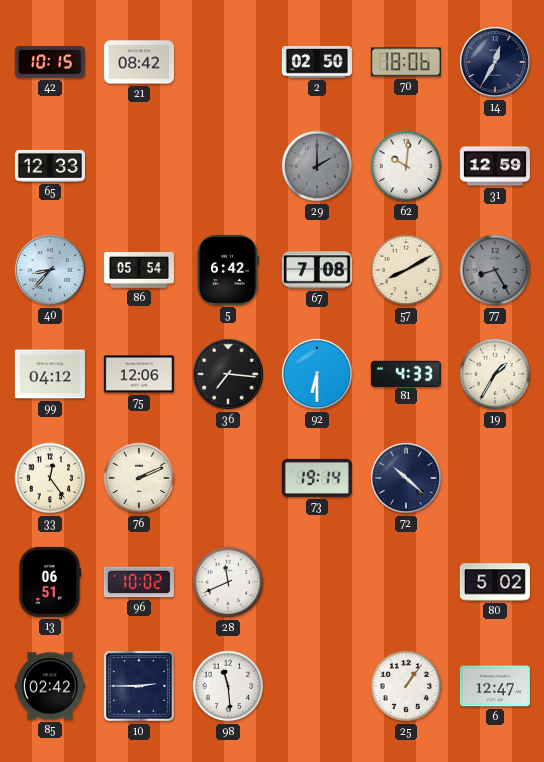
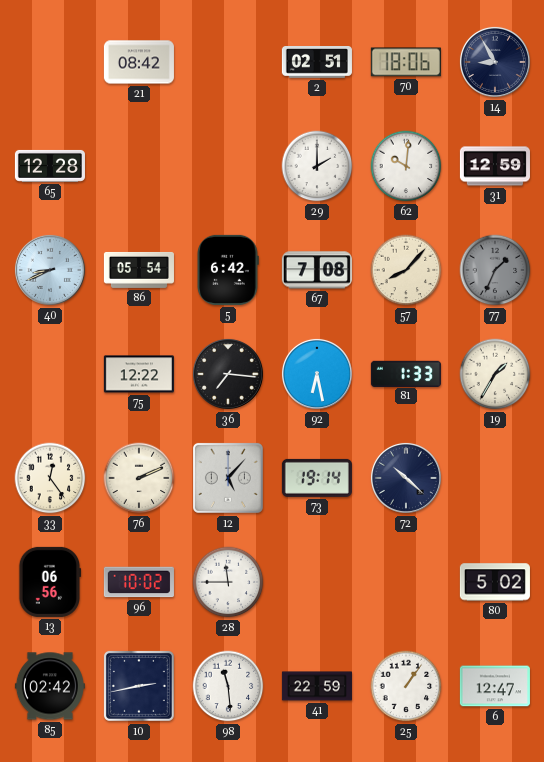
42: 10:15 -> none
2: 02:50 -> 02:51
14: 12:35 -> 8:55
65: 12:33 -> 12:28
29 dial: grey -> white
40: 8:37 -> 8:41
57: 8:10 -> 8:07
77: 8:25 -> 1:34
99: 04:12 -> none
75: 12:06 -> 12:22
92: 6:30 -> 6:28
81: 4:33 -> 1:33
12: none -> 5:07
13: 06:51 -> 06:56
28: 11:41 -> 11:45
10: 2:45 -> 2:43
41: none -> 22:59
